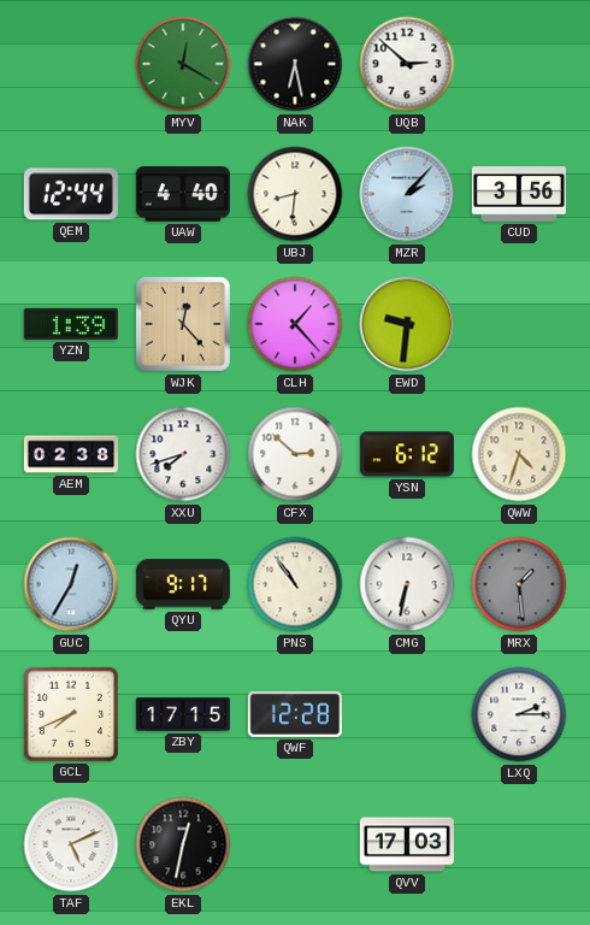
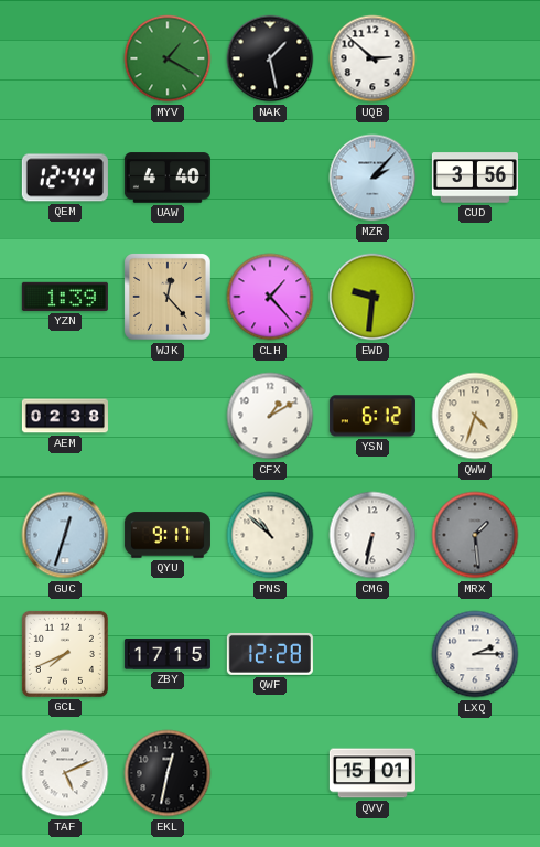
MYV: 12:20 -> 1:20
NAK: 6:28 -> 1:28
UBJ: 8:31 -> none
XXU: 7:42 -> none
CFX: 2:52 -> 1:10
GUC: 12:35 -> 12:33
PNS: 10:54 -> 10:52
QVV: 17:03 -> 15:01
